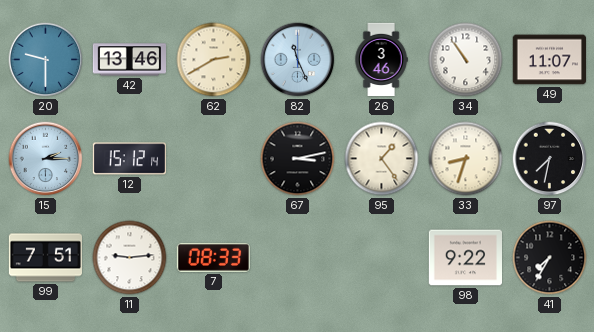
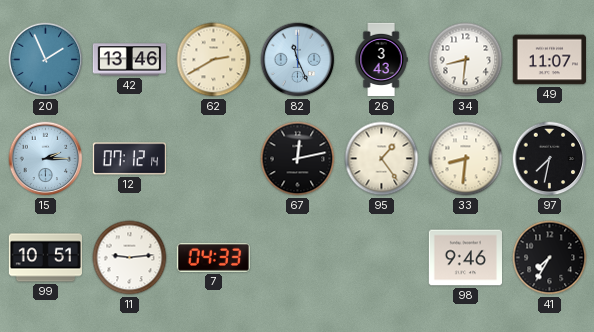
20: 9:30 -> 1:56
26: 3:46 -> 3:43
34: 10:54 -> 8:31
12: 15:12 -> 07:12
67: 3:13 -> 12:13
33: 8:33 -> 8:31
99: 7:51 -> 10:51
7: 08:33 -> 04:33
98: 9:22 -> 9:46
